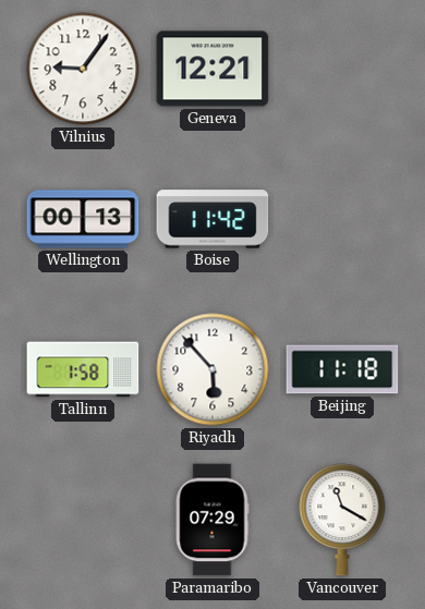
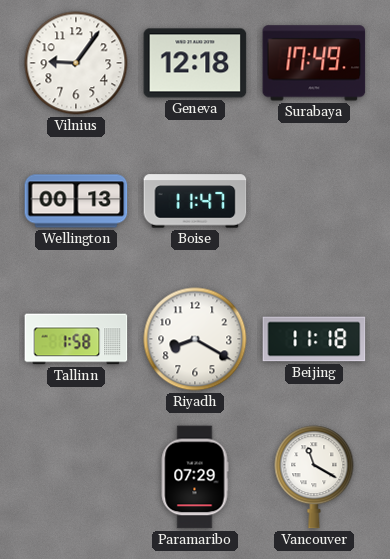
Geneva: 12:21 -> 12:18
Surabaya: none -> 17:49
Boise: 11:42 -> 11:47
Riyadh: 5:53 -> 8:20
